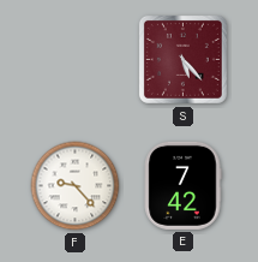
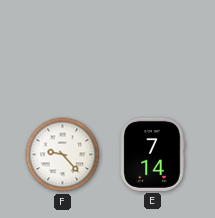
S: 5:23 -> none
E: 7:42 -> 7:14
